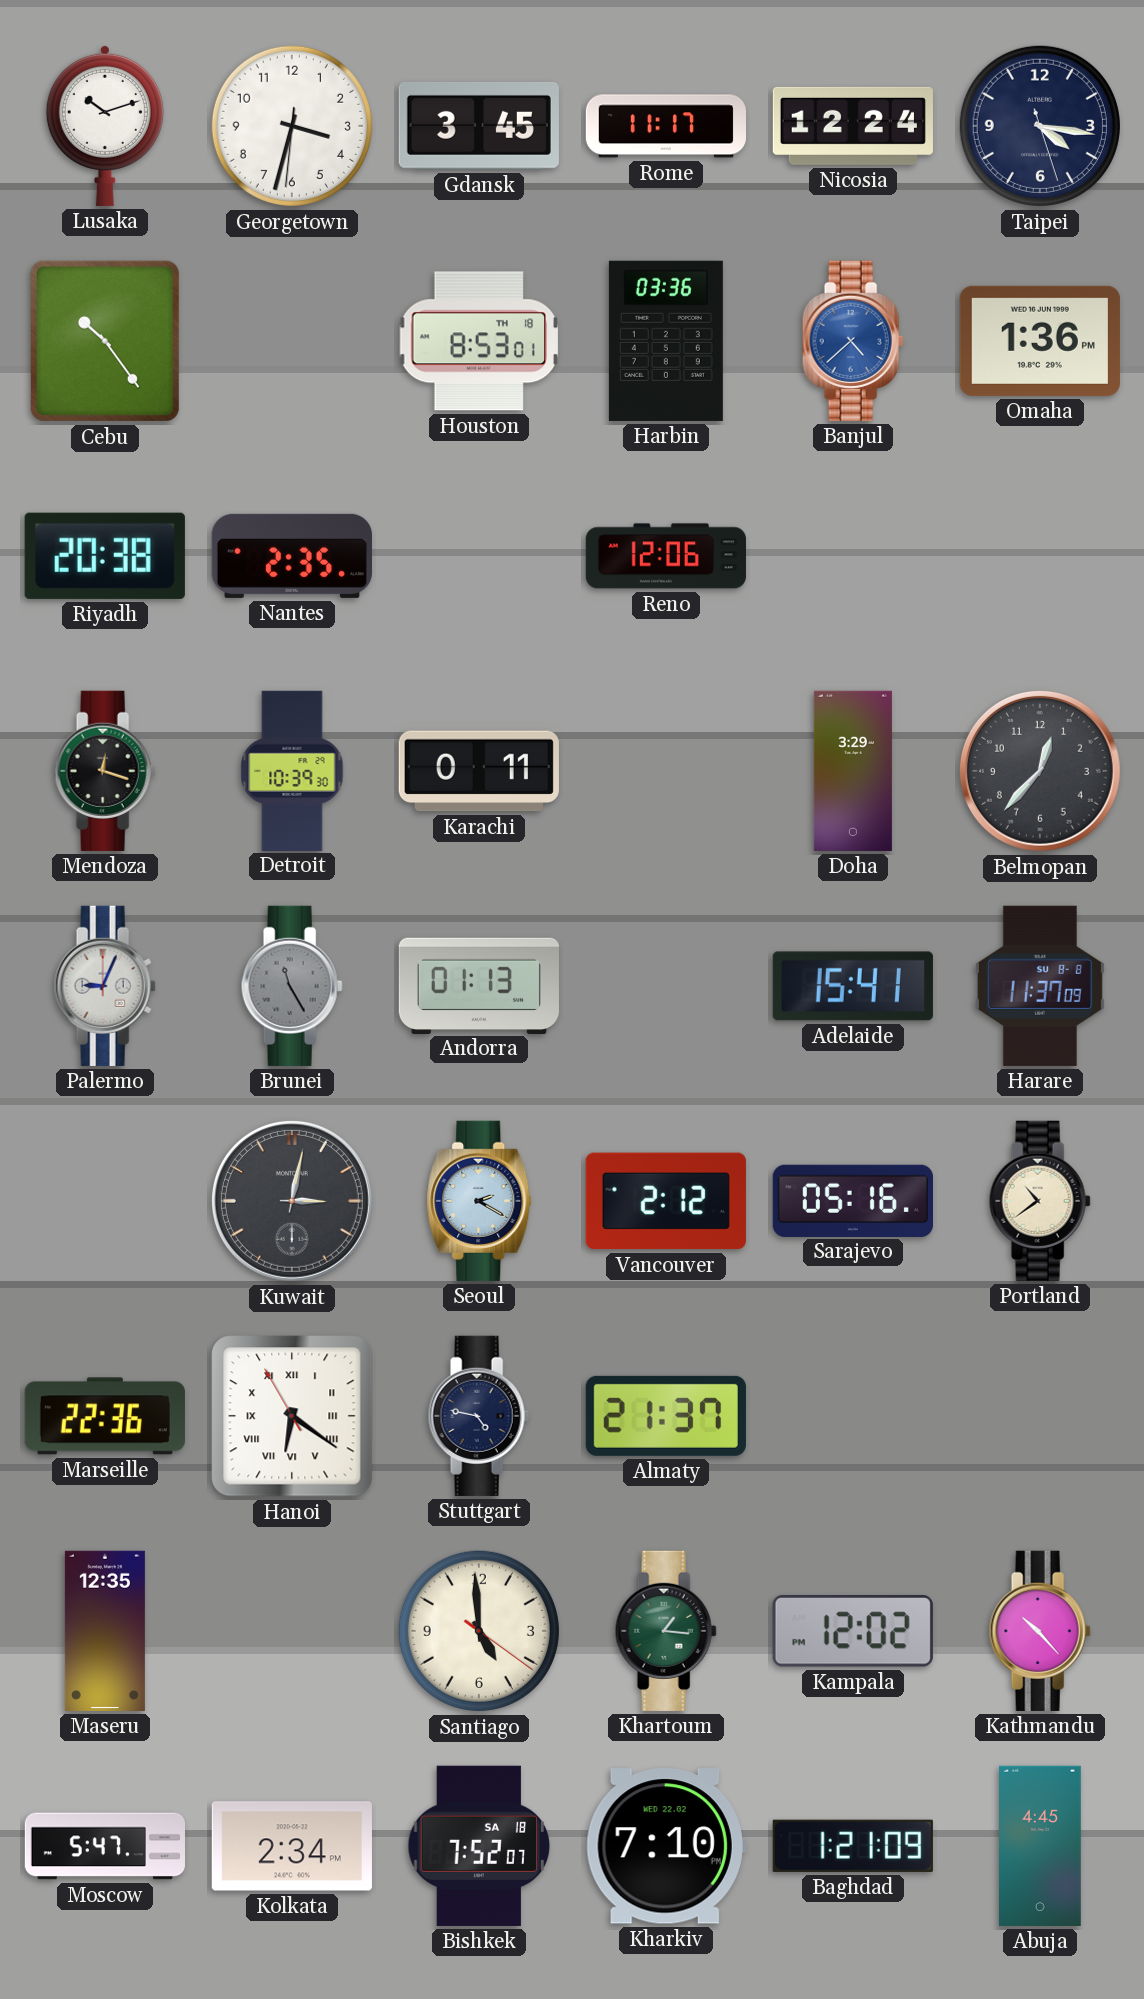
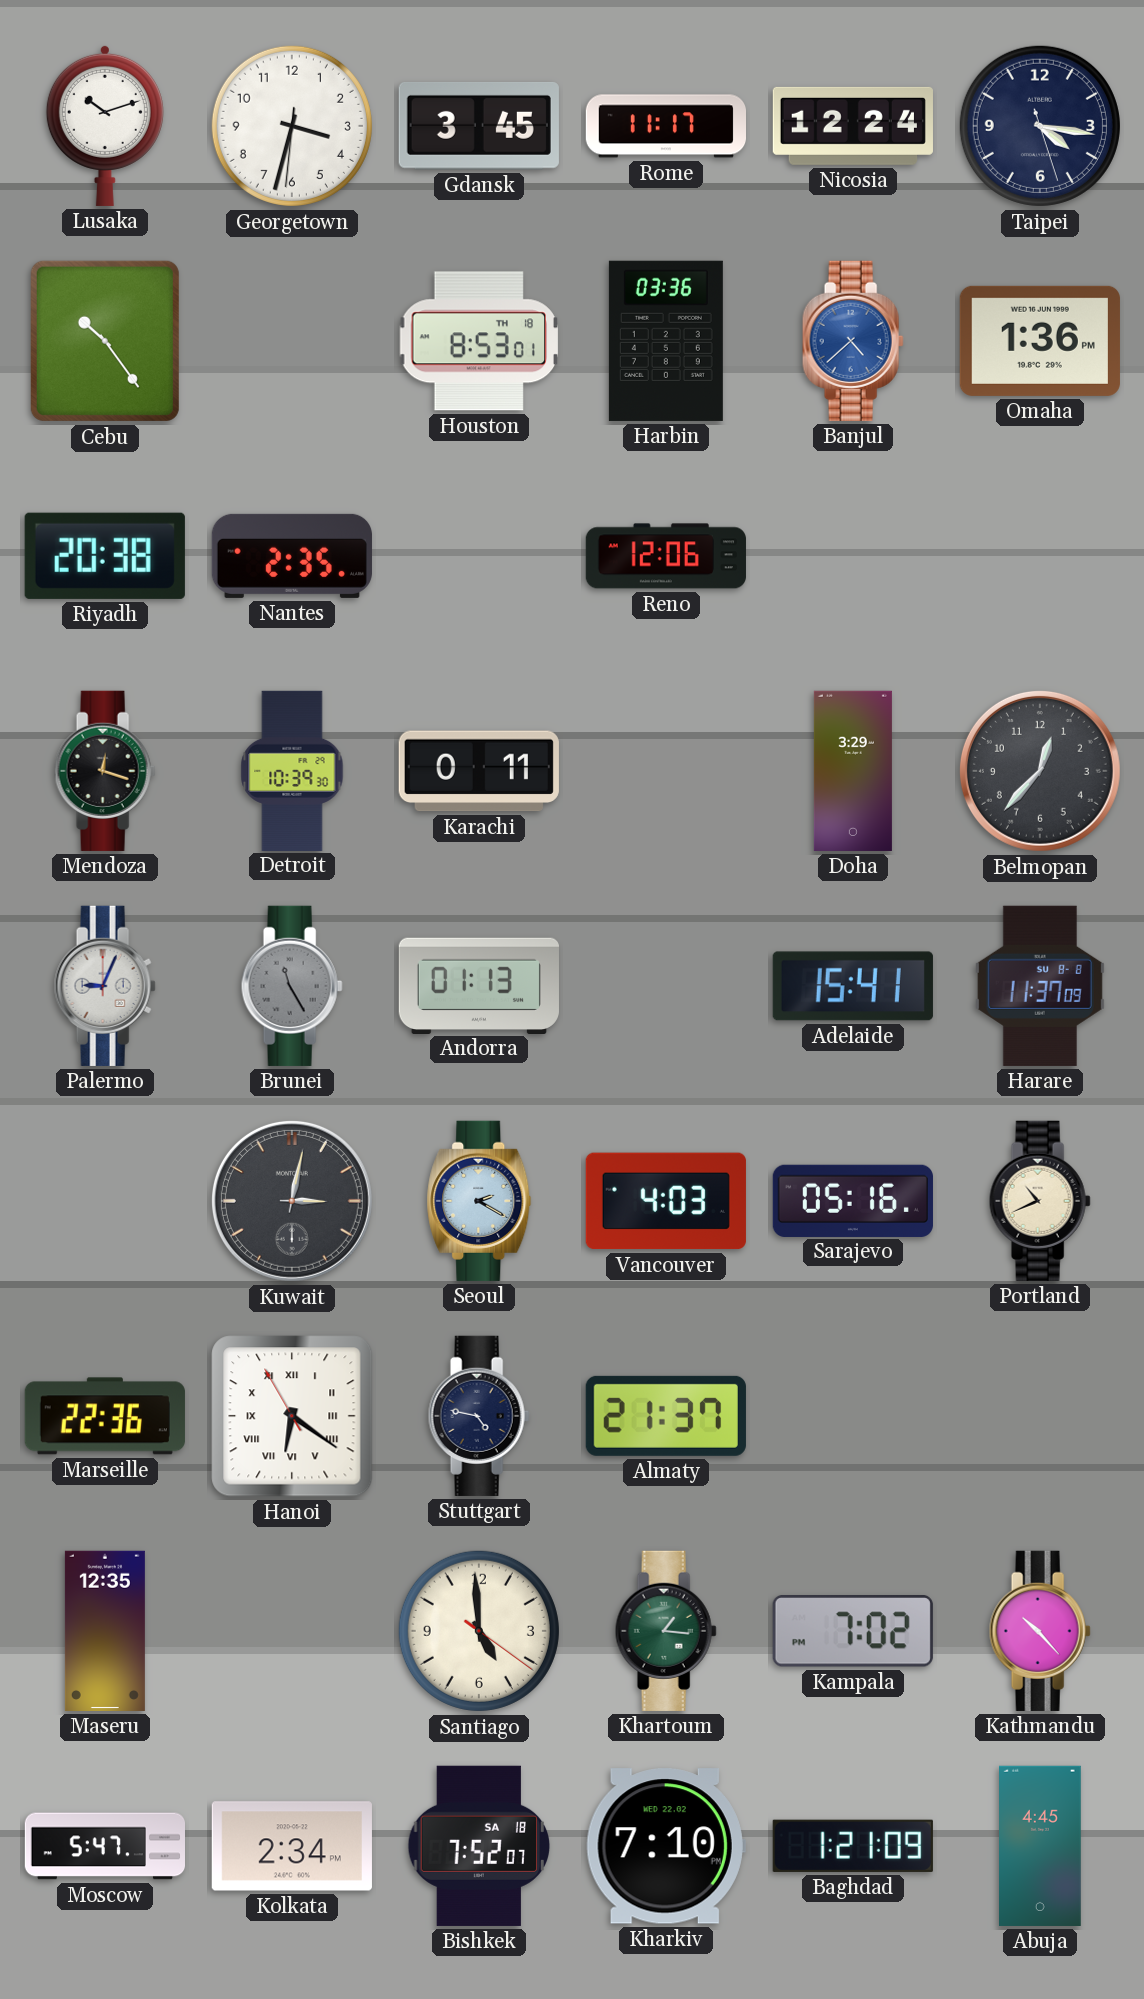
Vancouver: 2:12 -> 4:03
Portland: 10:39 -> 10:41
Kampala: 12:02 -> 7:02
